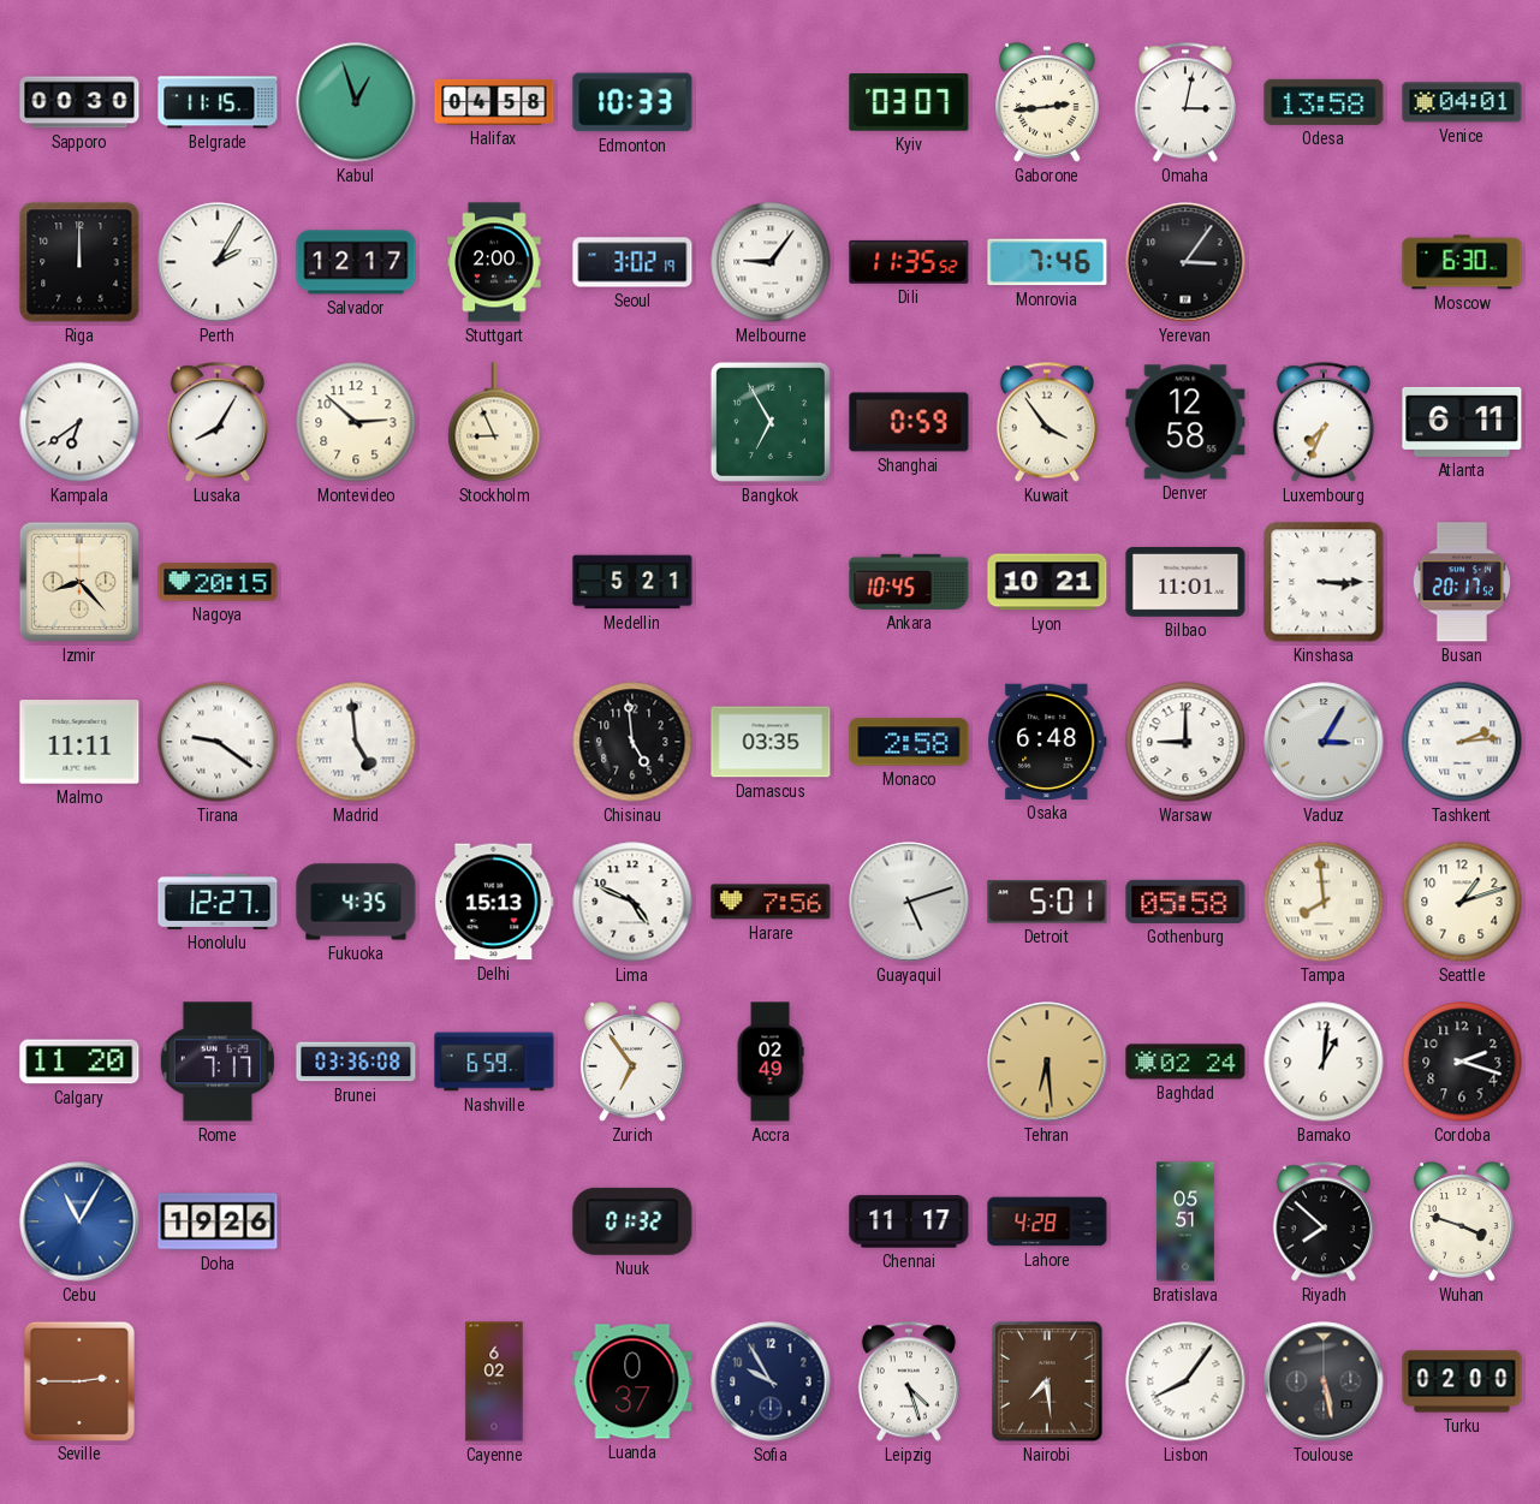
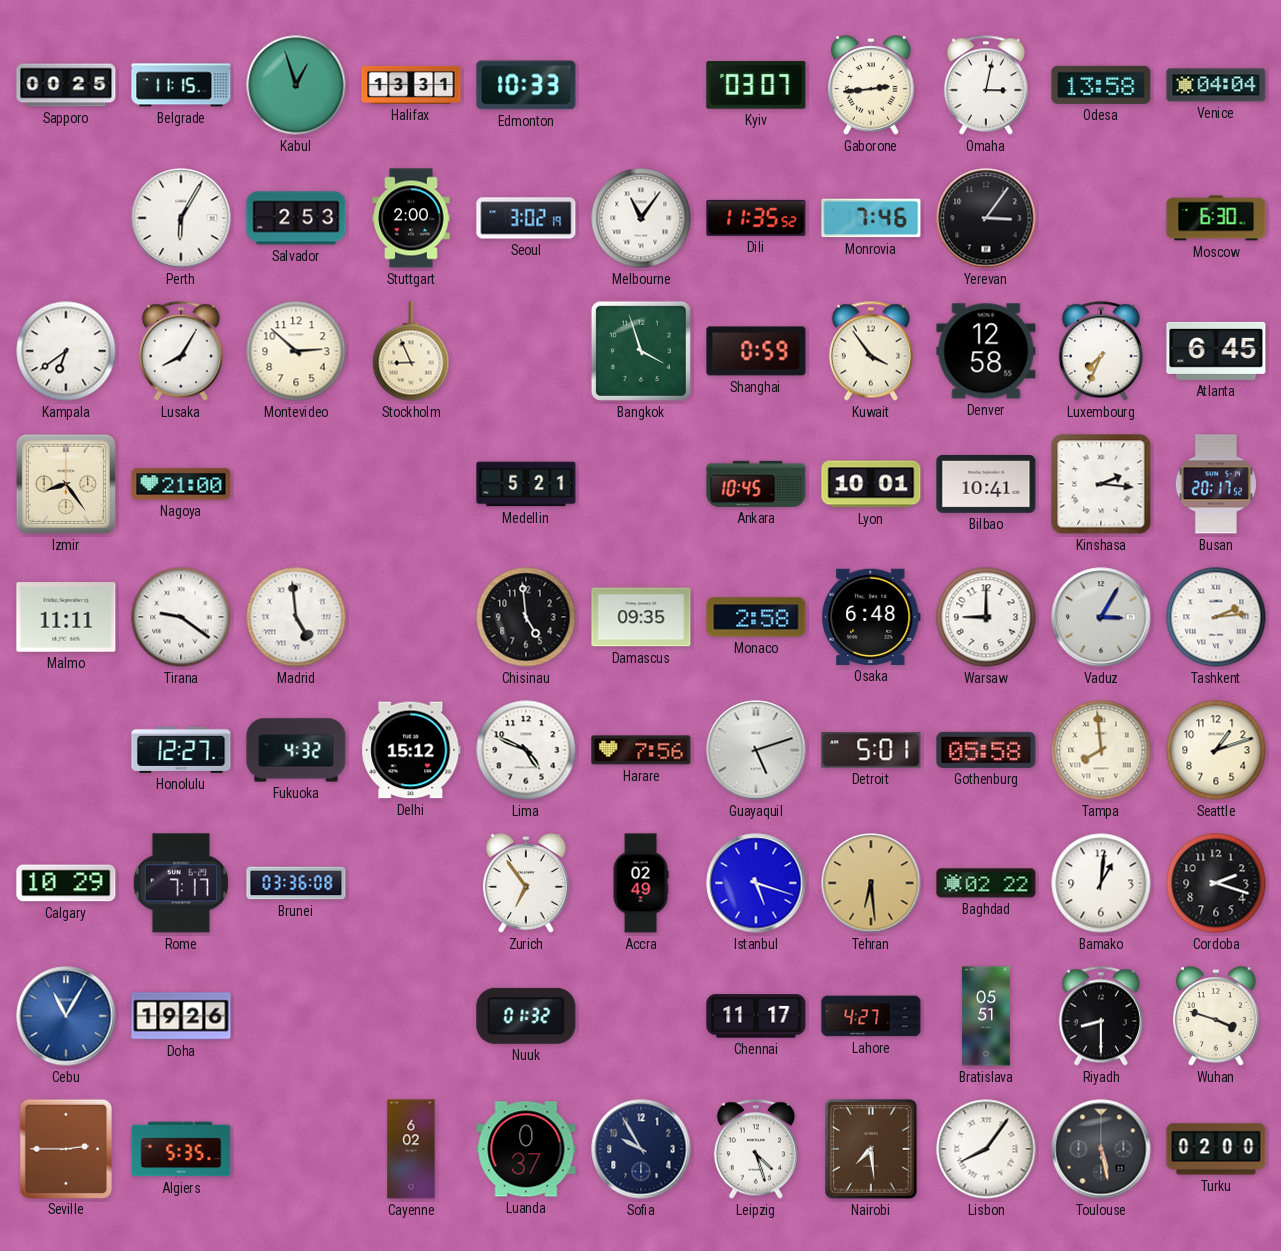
Sapporo: 00:30 -> 00:25
Halifax: 04:58 -> 13:31
Venice: 04:01 -> 04:04
Riga: 12:00 -> none
Perth: 2:05 -> 6:05
Salvador: 12:17 -> 2:53
Melbourne: 9:06 -> 11:06
Bangkok: 6:55 -> 3:57
Atlanta: 6:11 -> 6:45
Izmir: 8:23 -> 8:24
Nagoya: 20:15 -> 21:00
Lyon: 10:21 -> 10:01
Bilbao: 11:01 -> 10:41
Kinshasa: 3:15 -> 2:16
Damascus: 03:35 -> 09:35
Fukuoka: 4:35 -> 4:32
Delhi: 15:13 -> 15:12
Calgary: 11:20 -> 10:29
Nashville: 6:59 -> none
Istanbul: none -> 5:18
Baghdad: 02:24 -> 02:22
Lahore: 4:28 -> 4:27
Riyadh: 7:52 -> 8:30
Algiers: none -> 5:35
